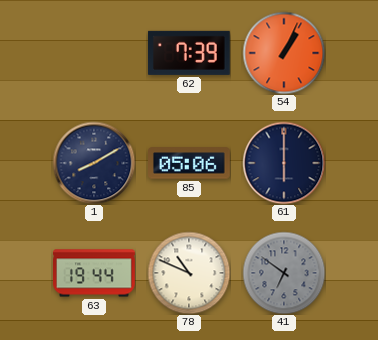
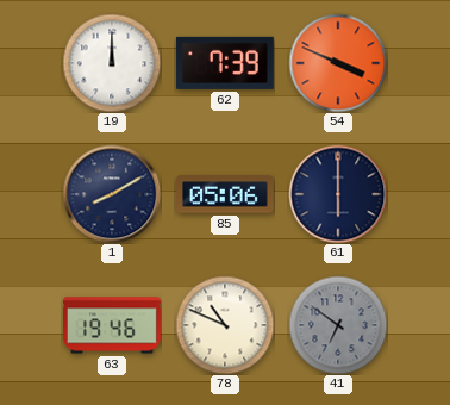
19: none -> 12:00
54: 1:04 -> 3:49
63: 19:44 -> 19:46
